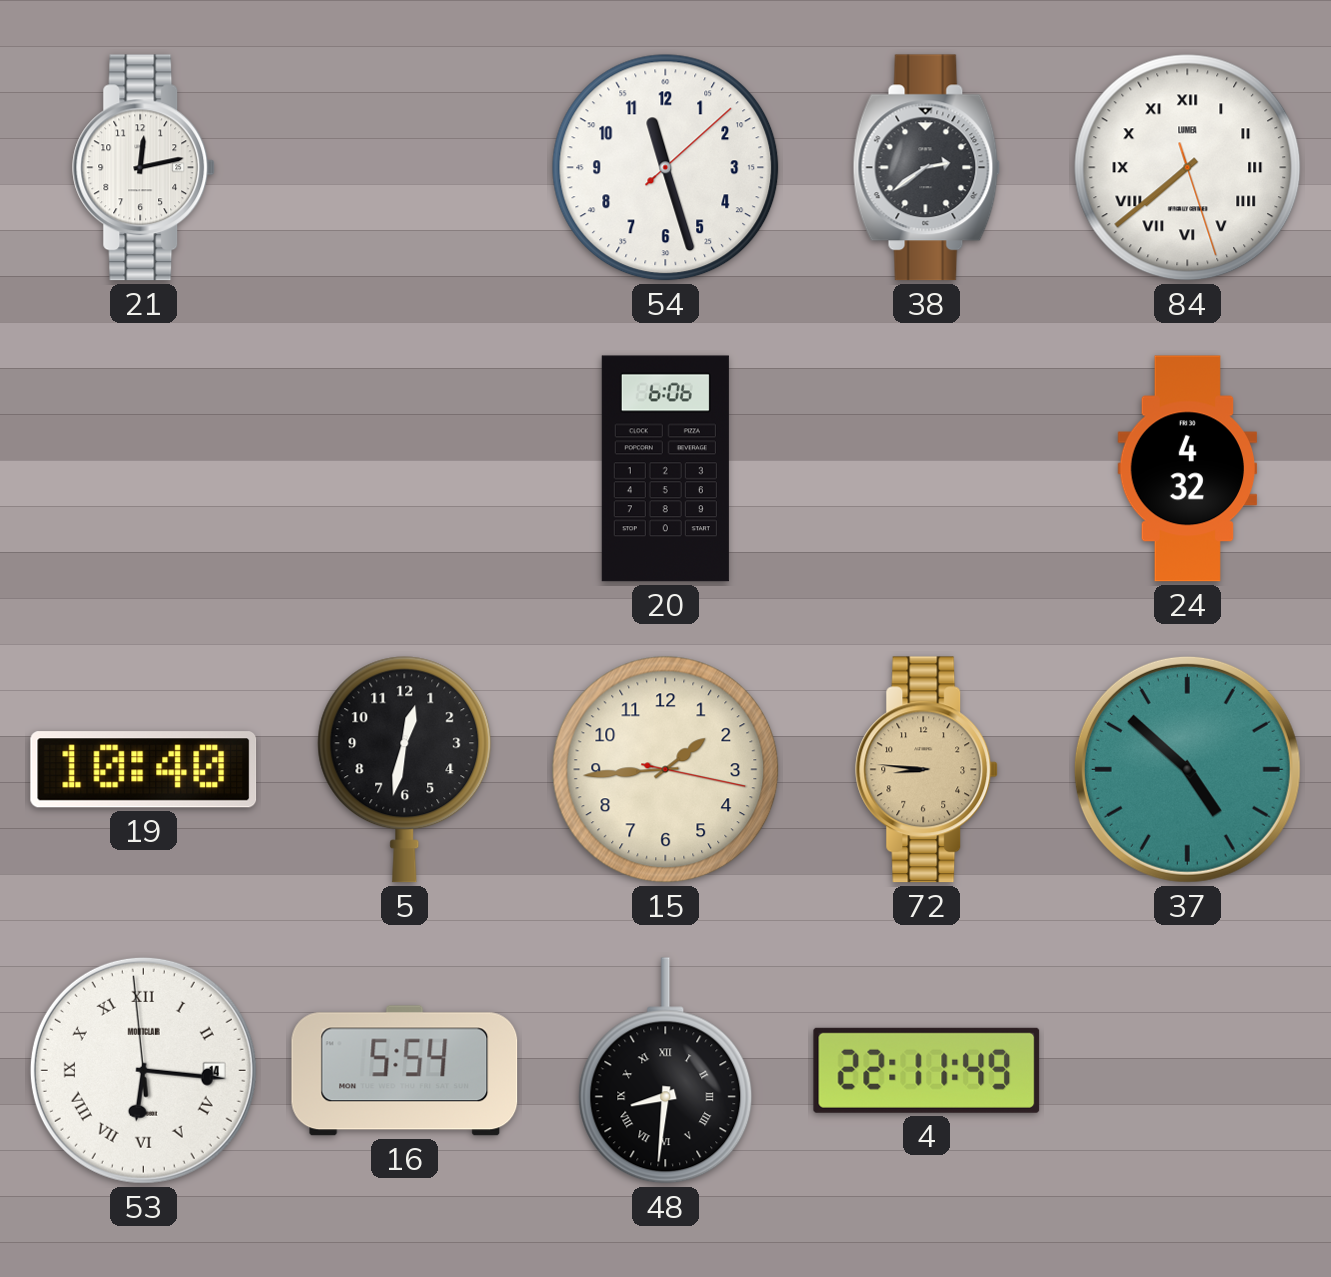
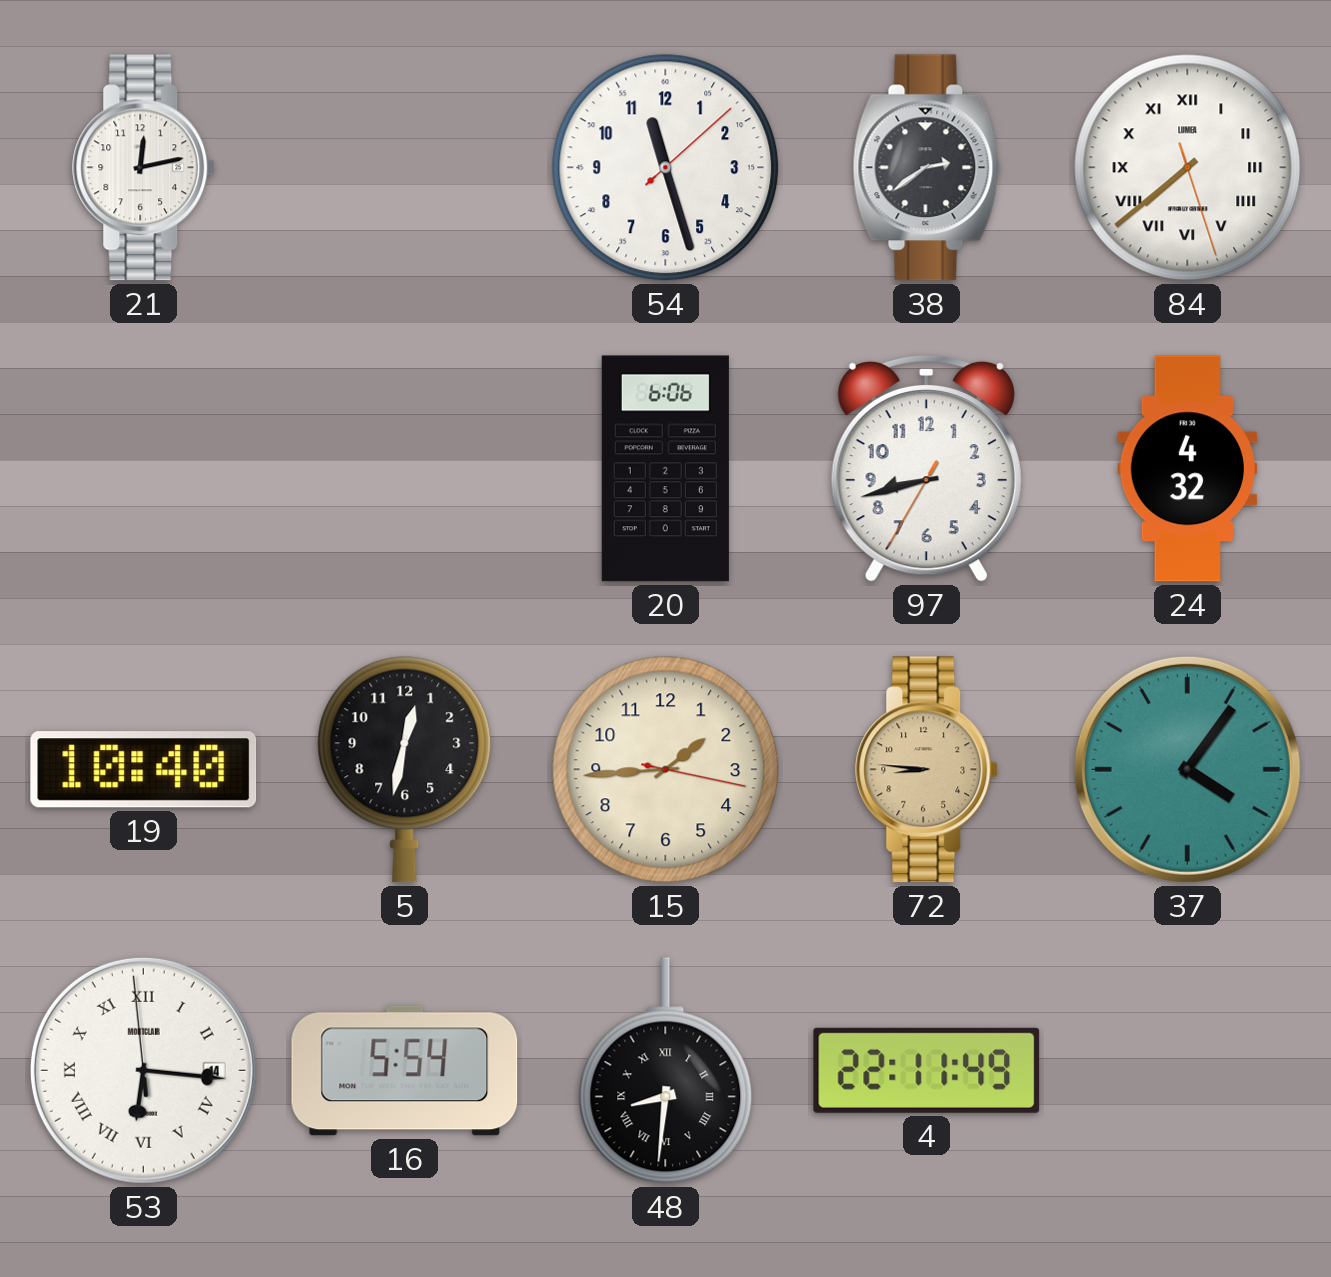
97: none -> 8:42
37: 4:52 -> 4:06
